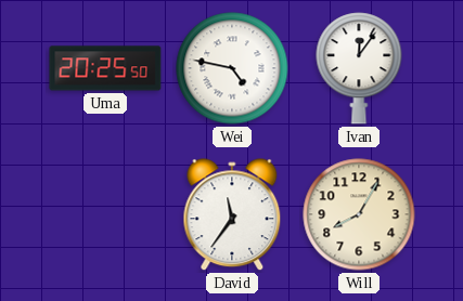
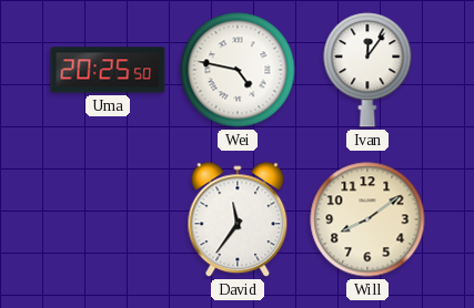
Will: 8:05 -> 8:09
